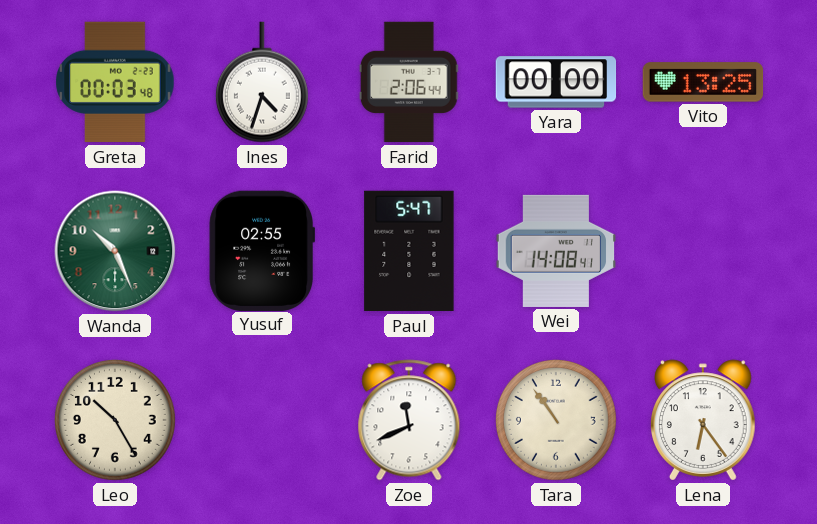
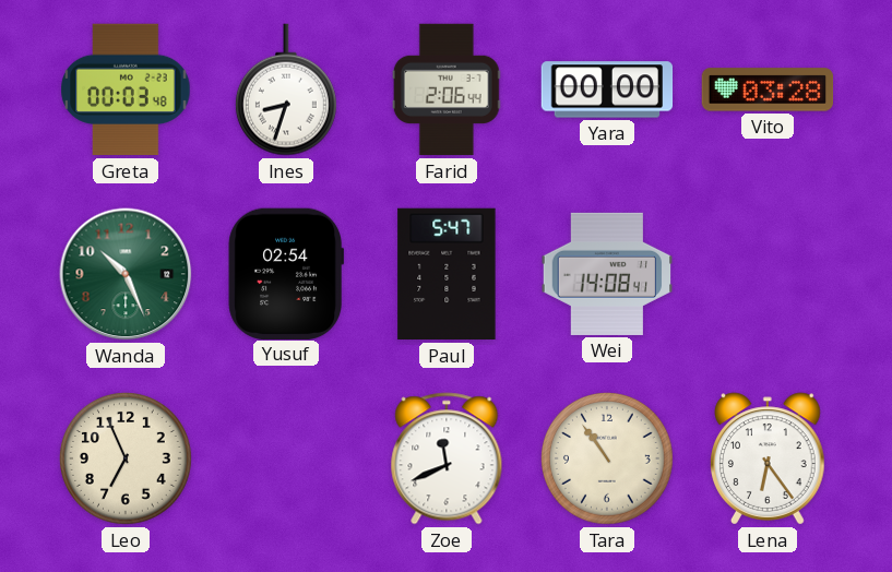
Ines: 4:33 -> 8:33
Vito: 13:25 -> 03:28
Yusuf: 02:55 -> 02:54
Leo: 10:25 -> 6:56
